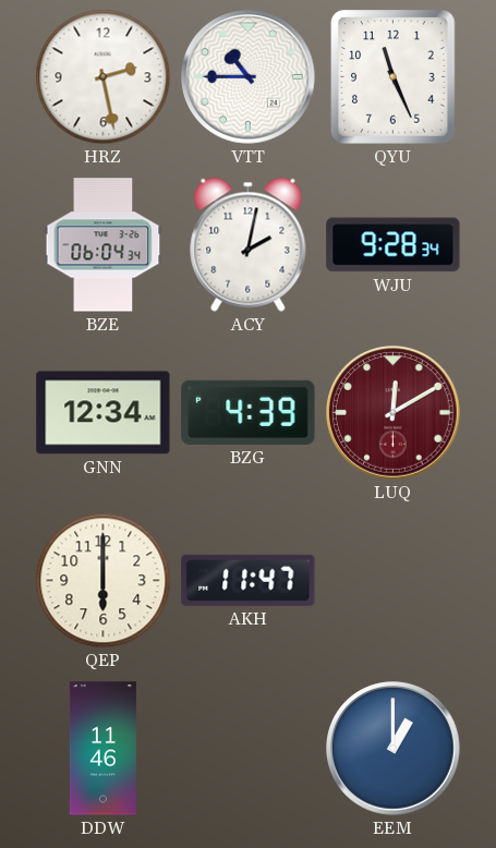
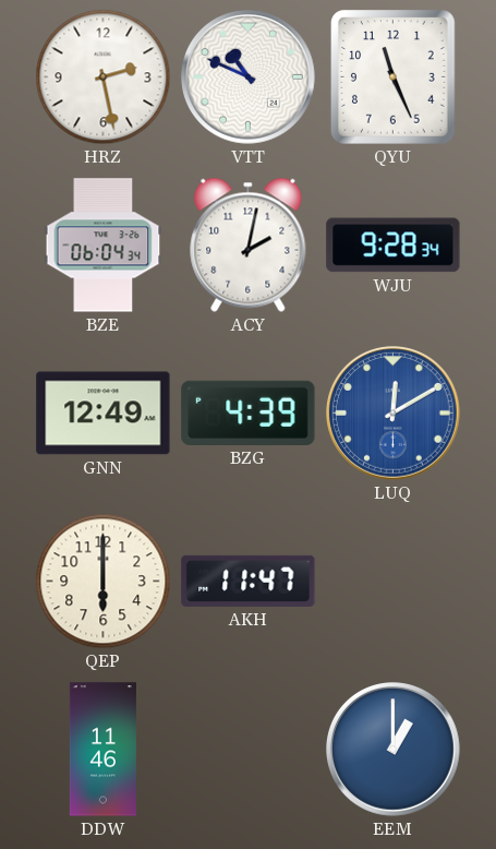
VTT: 10:45 -> 10:49
GNN: 12:34 -> 12:49
LUQ dial: burgundy -> blue
